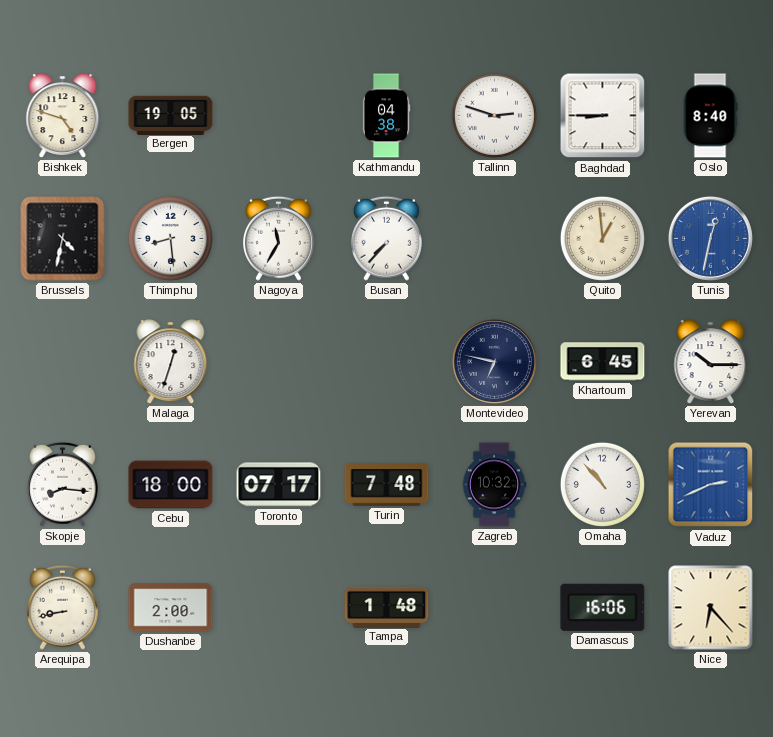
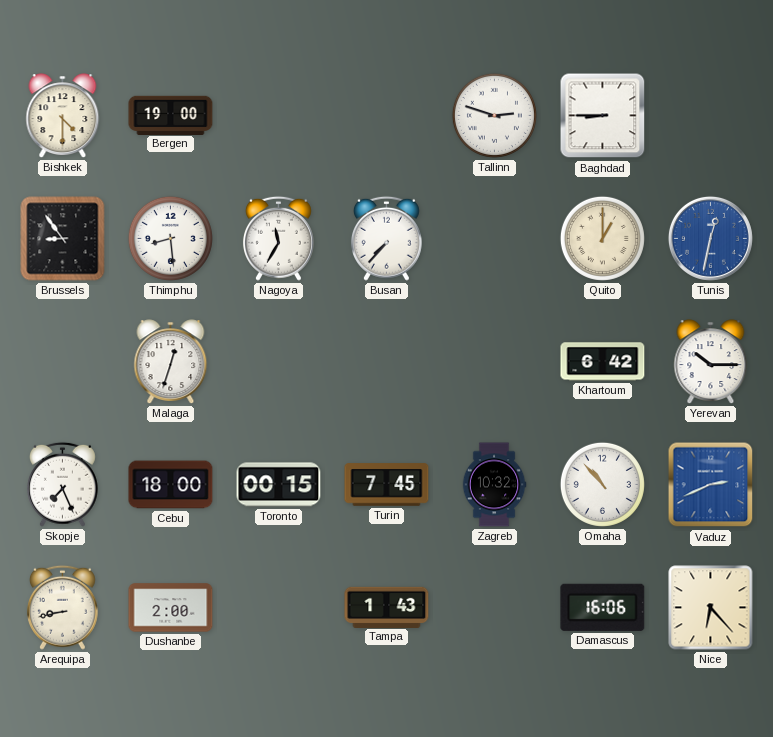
Bishkek: 4:48 -> 4:30
Bergen: 19:05 -> 19:00
Kathmandu: 04:38 -> none
Oslo: 8:40 -> none
Brussels: 4:32 -> 8:54
Quito: 12:59 -> 1:00
Montevideo: 6:47 -> none
Khartoum: 6:45 -> 6:42
Skopje: 8:16 -> 7:26
Toronto: 07:17 -> 00:15
Turin: 7:48 -> 7:45
Tampa: 1:48 -> 1:43
